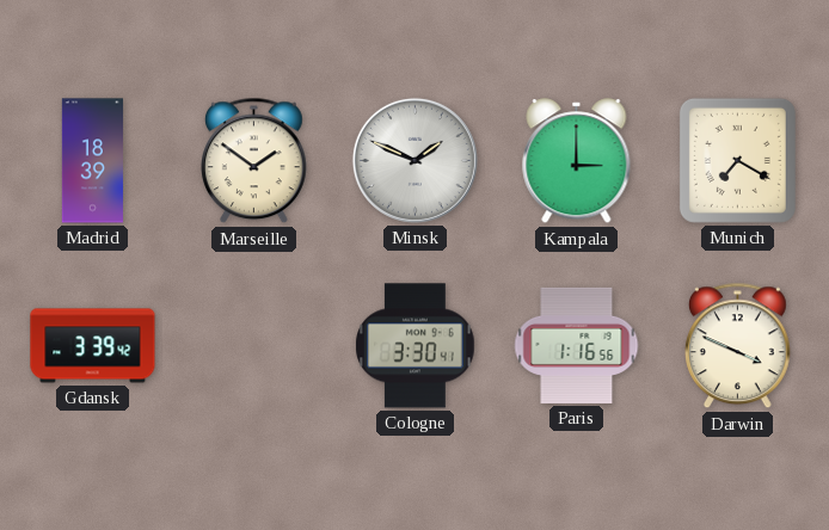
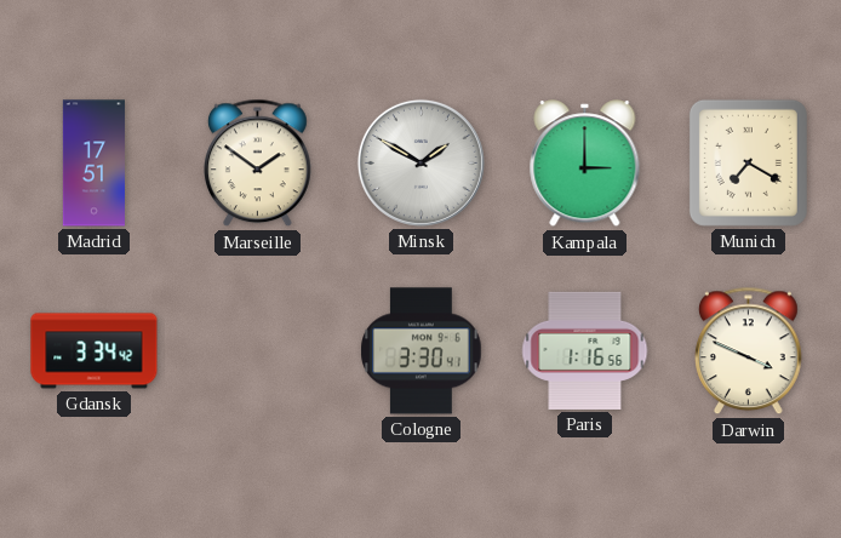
Madrid: 18:39 -> 17:51
Minsk: 1:49 -> 1:50
Gdansk: 3:39 -> 3:34
